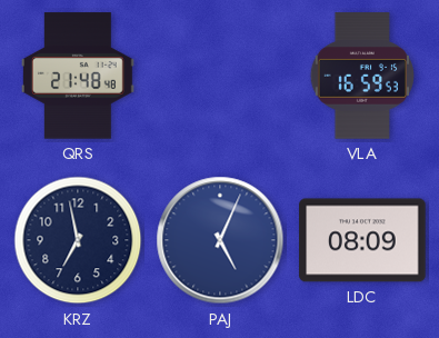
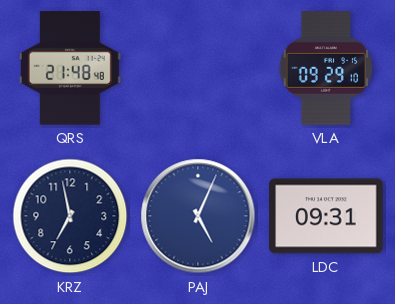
VLA: 16:59 -> 09:29
LDC: 08:09 -> 09:31
